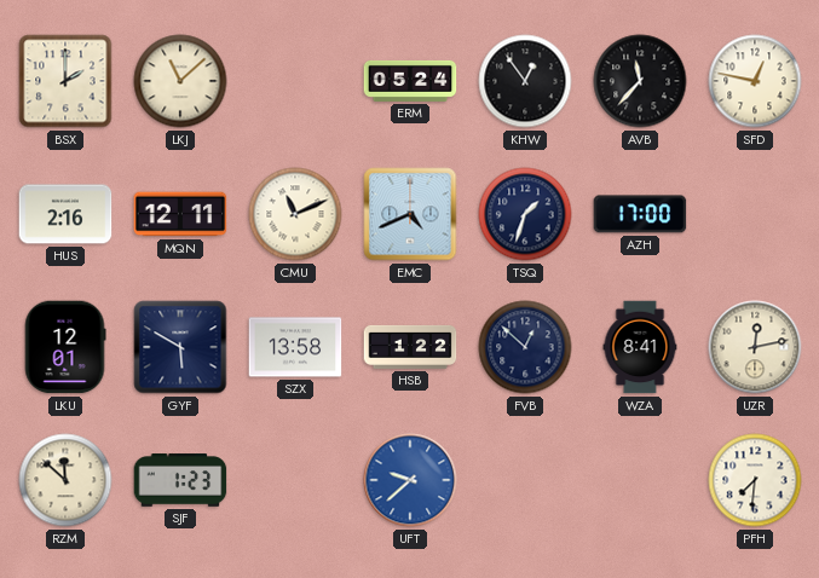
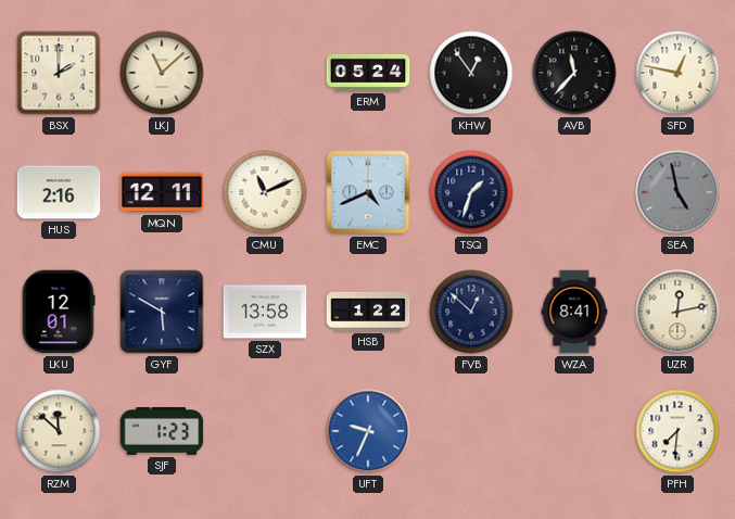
AZH: 17:00 -> none
SEA: none -> 4:58
UFT: 9:38 -> 9:34
